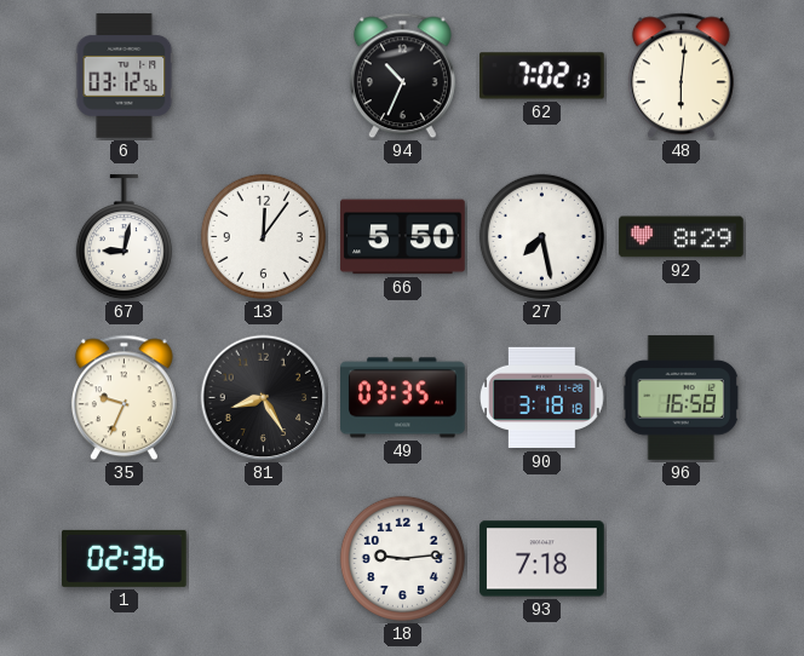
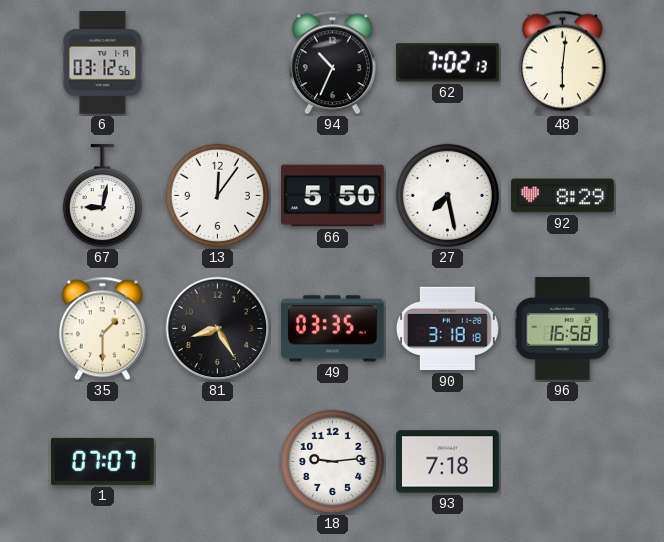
35: 9:34 -> 1:30
1: 02:36 -> 07:07
